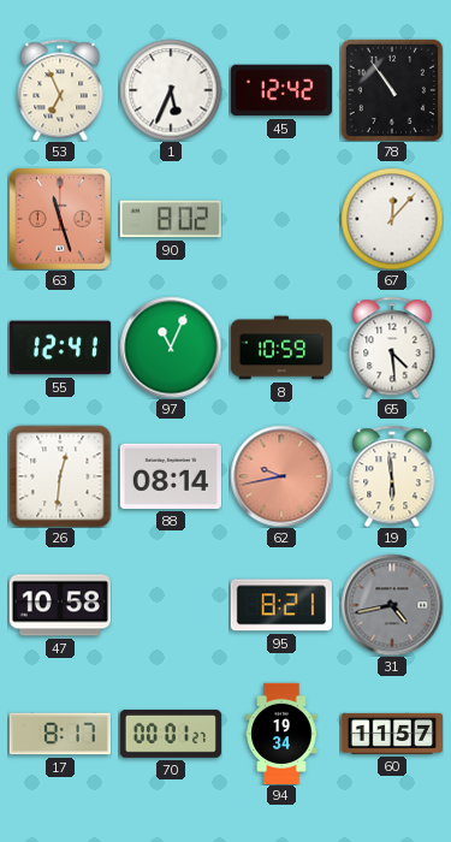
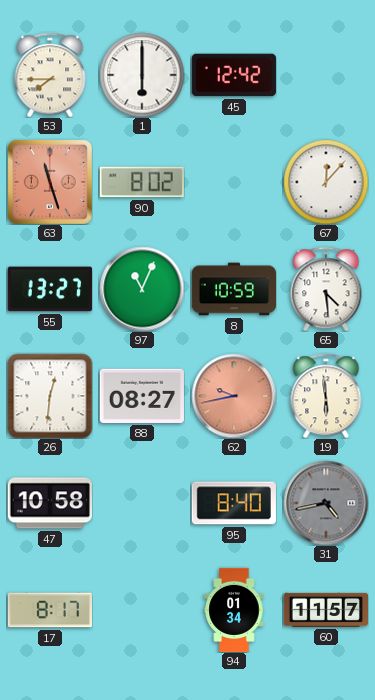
53: 6:56 -> 7:45
1: 5:34 -> 6:00
78: 10:54 -> none
55: 12:41 -> 13:27
88: 08:14 -> 08:27
95: 8:21 -> 8:40
70: 00:01 -> none
94: 19:34 -> 01:34
